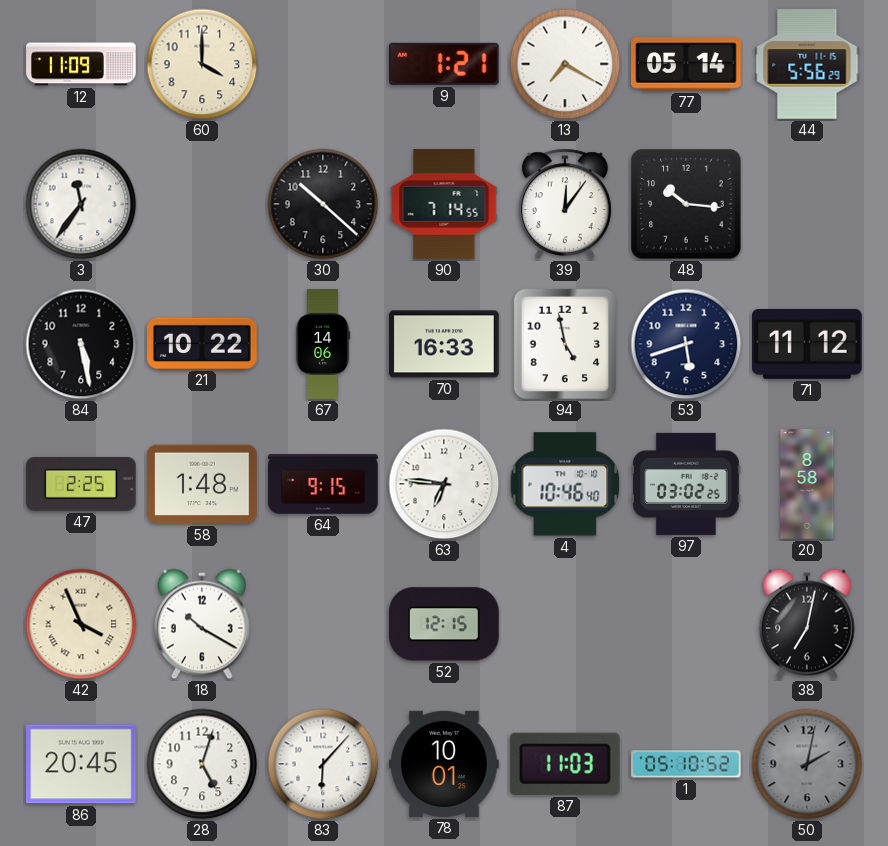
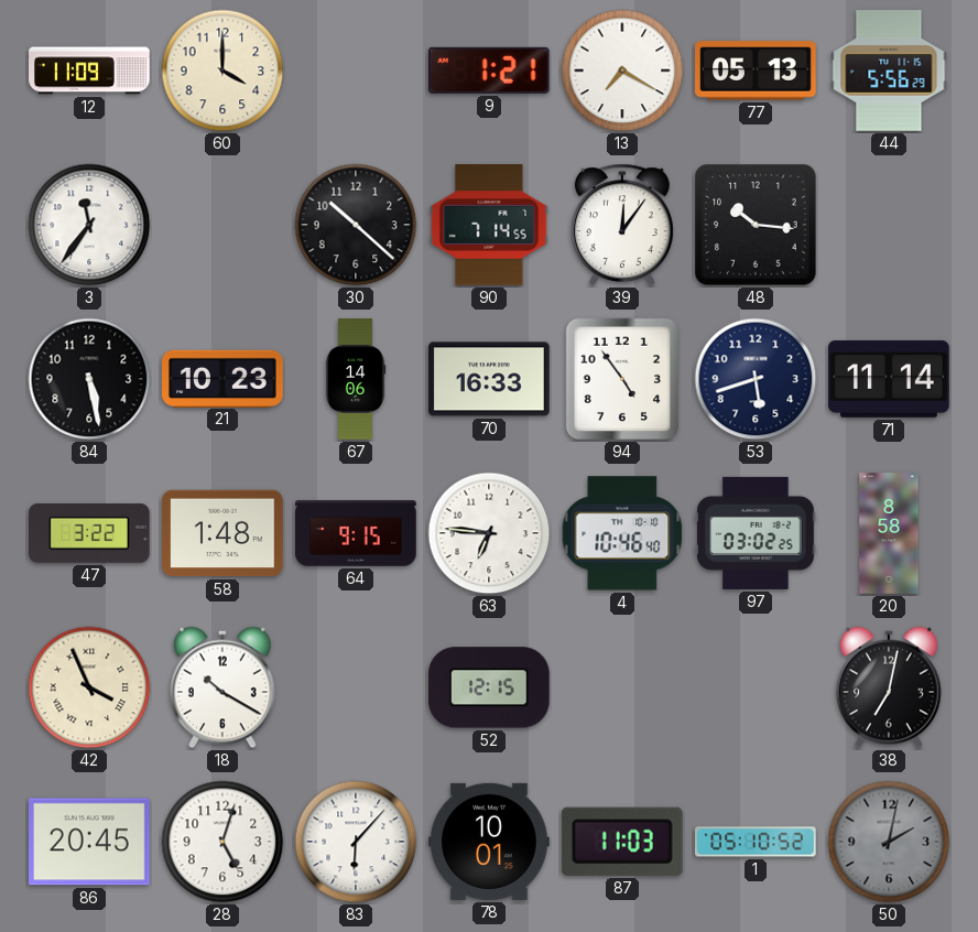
77: 05:14 -> 05:13
21: 10:22 -> 10:23
94: 4:58 -> 4:54
71: 11:12 -> 11:14
47: 2:25 -> 3:22
